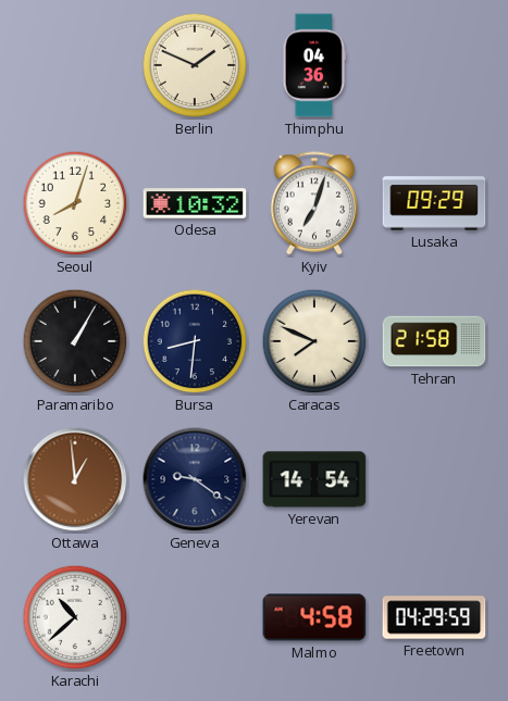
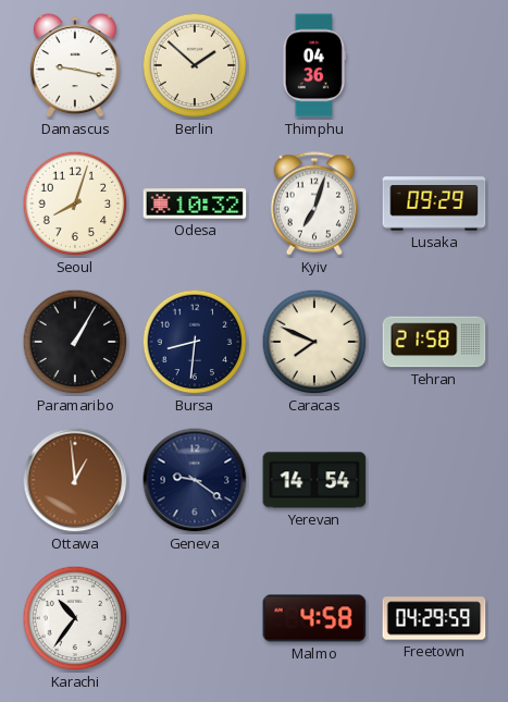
Damascus: none -> 9:17
Berlin: 1:49 -> 1:52
Karachi: 10:38 -> 10:36
